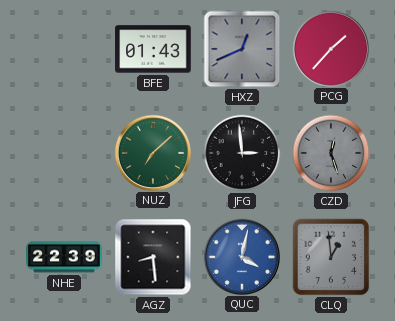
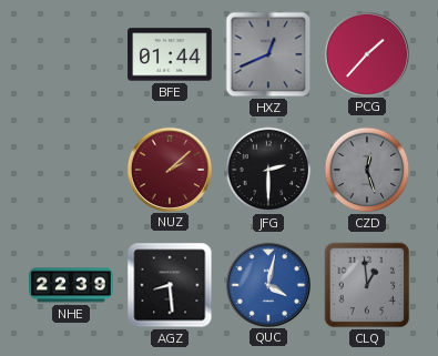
BFE: 01:43 -> 01:44
NUZ: 7:08 -> 2:08
NUZ dial: green -> burgundy
JFG: 2:59 -> 2:30
